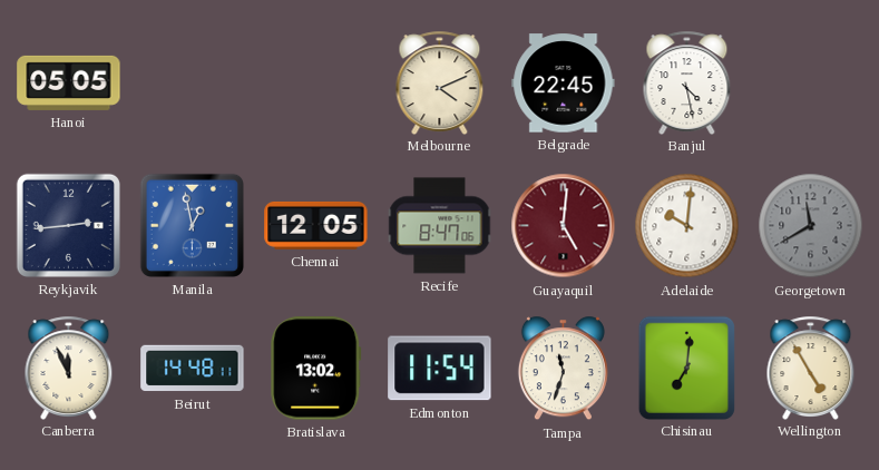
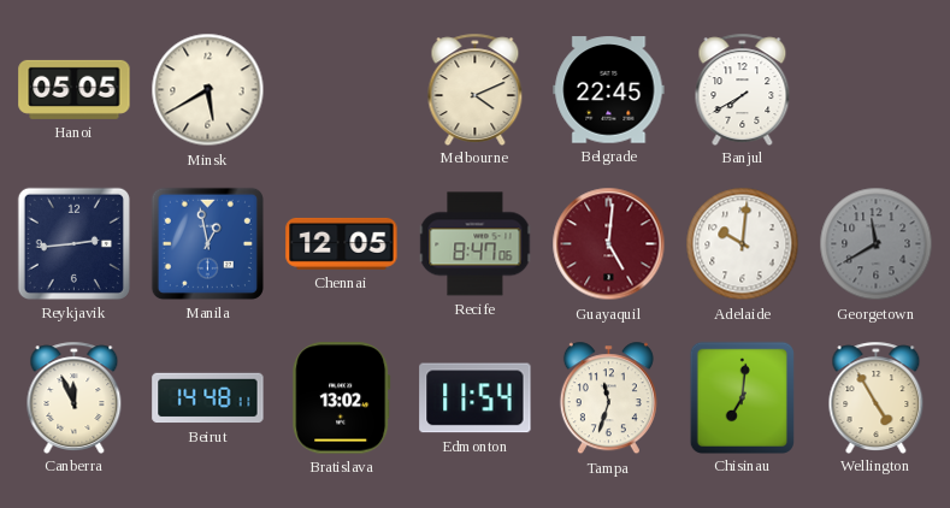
Minsk: none -> 5:40
Banjul: 4:28 -> 7:40
